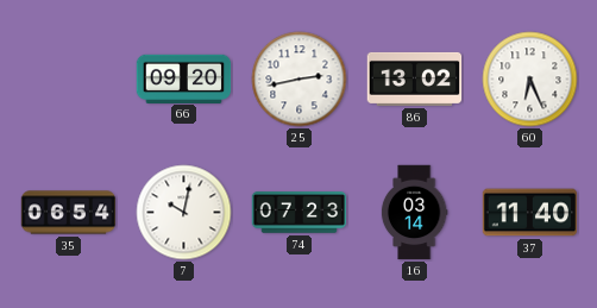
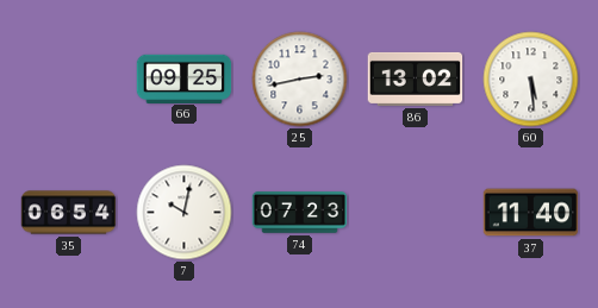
66: 09:20 -> 09:25
60: 6:26 -> 5:29
16: 03:14 -> none
